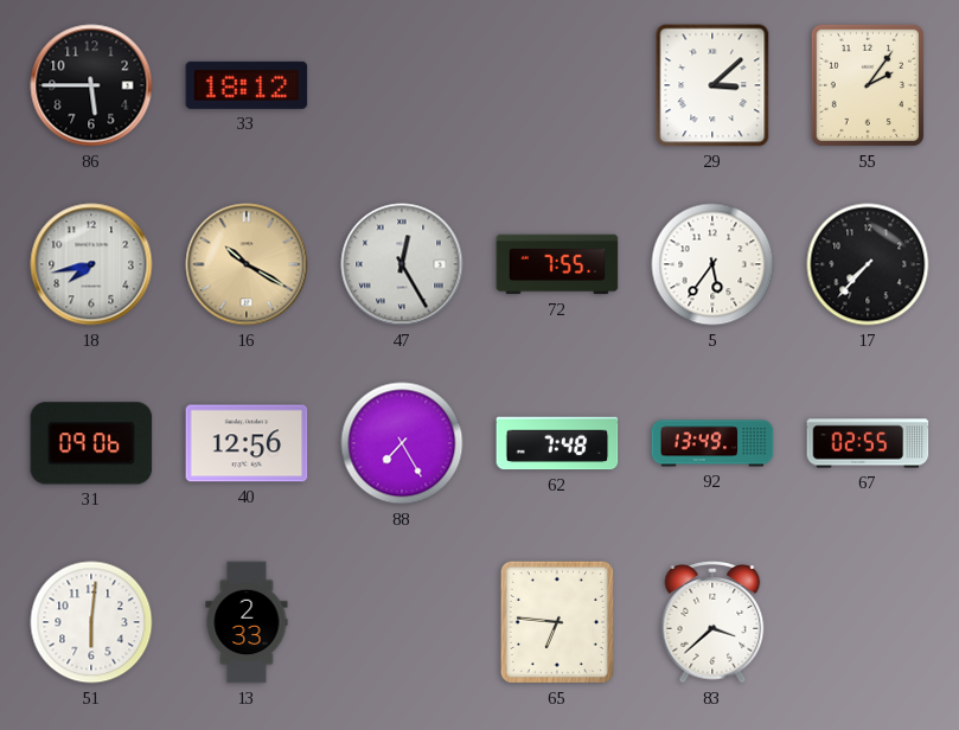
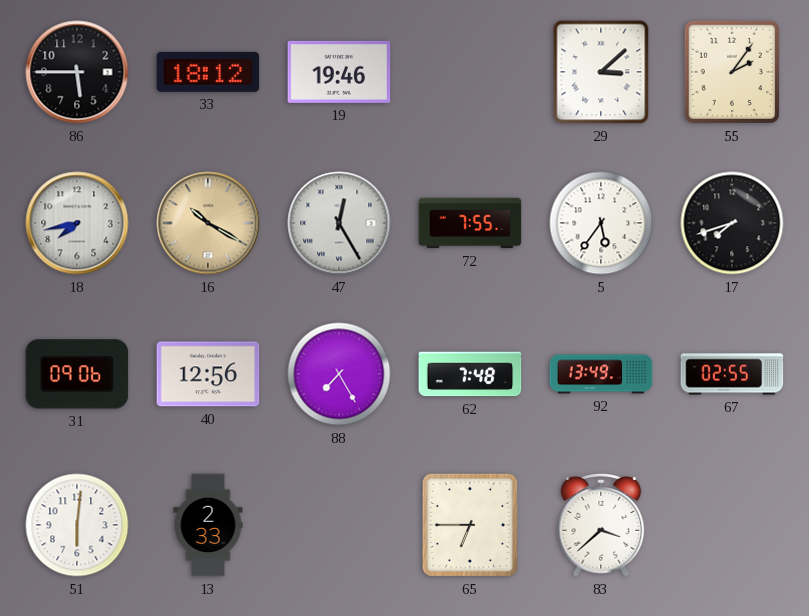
19: none -> 19:46
17: 7:37 -> 7:42
65: 6:46 -> 6:45
